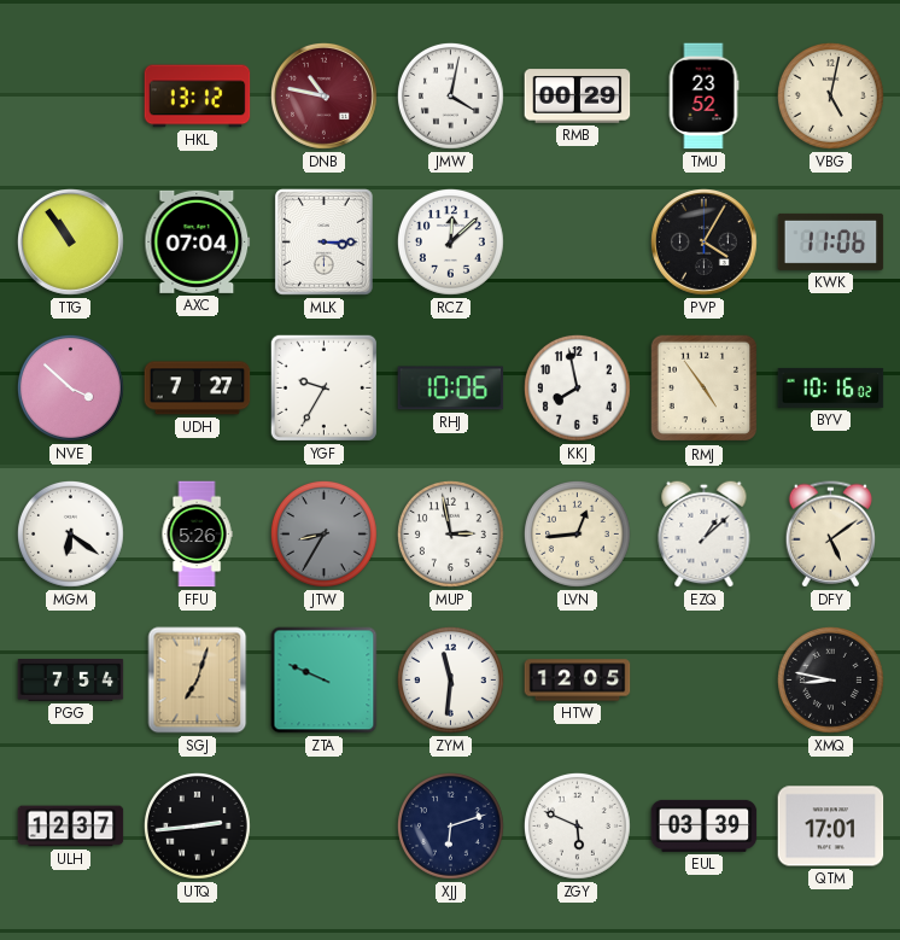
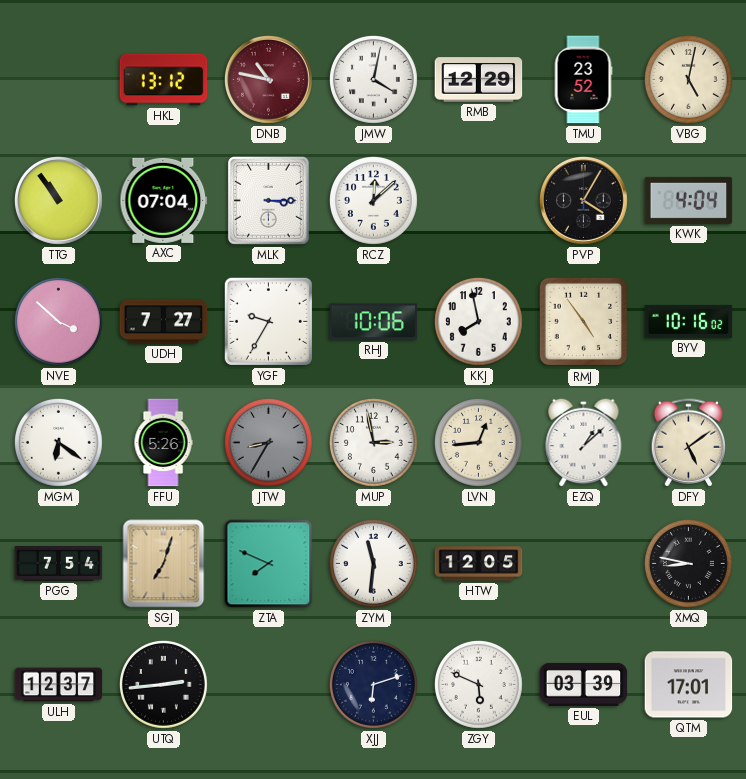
RMB: 00:29 -> 12:29
KWK: 11:06 -> 4:04
ZTA: 9:49 -> 7:49
